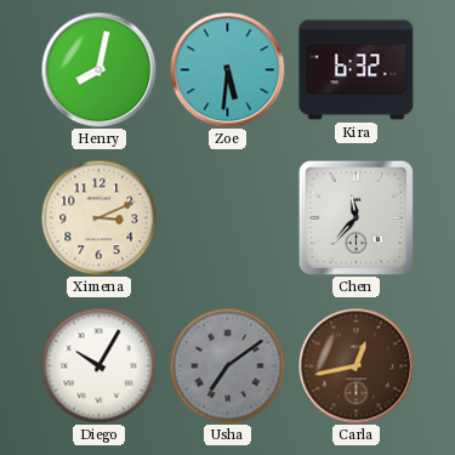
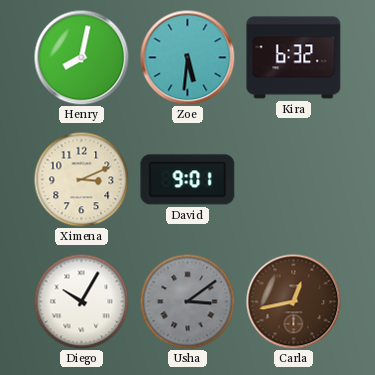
David: none -> 9:01
Chen: 11:37 -> none
Usha: 7:09 -> 3:09
